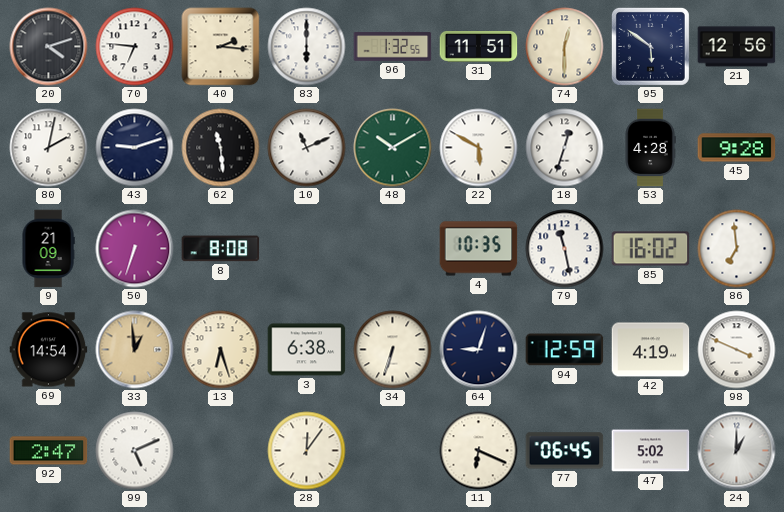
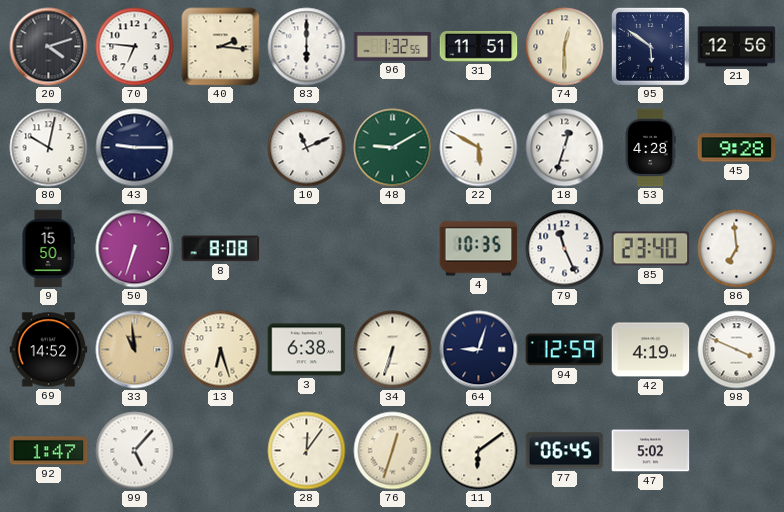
80: 2:02 -> 10:02
43: 9:12 -> 9:15
62: 11:29 -> none
48: 10:10 -> 9:10
9: 21:09 -> 15:50
79: 11:28 -> 11:26
85: 16:02 -> 23:40
69: 14:54 -> 14:52
33: 12:59 -> 10:59
92: 2:47 -> 1:47
99: 5:11 -> 5:07
76: none -> 12:33
11: 6:19 -> 6:09
24: 1:00 -> none
